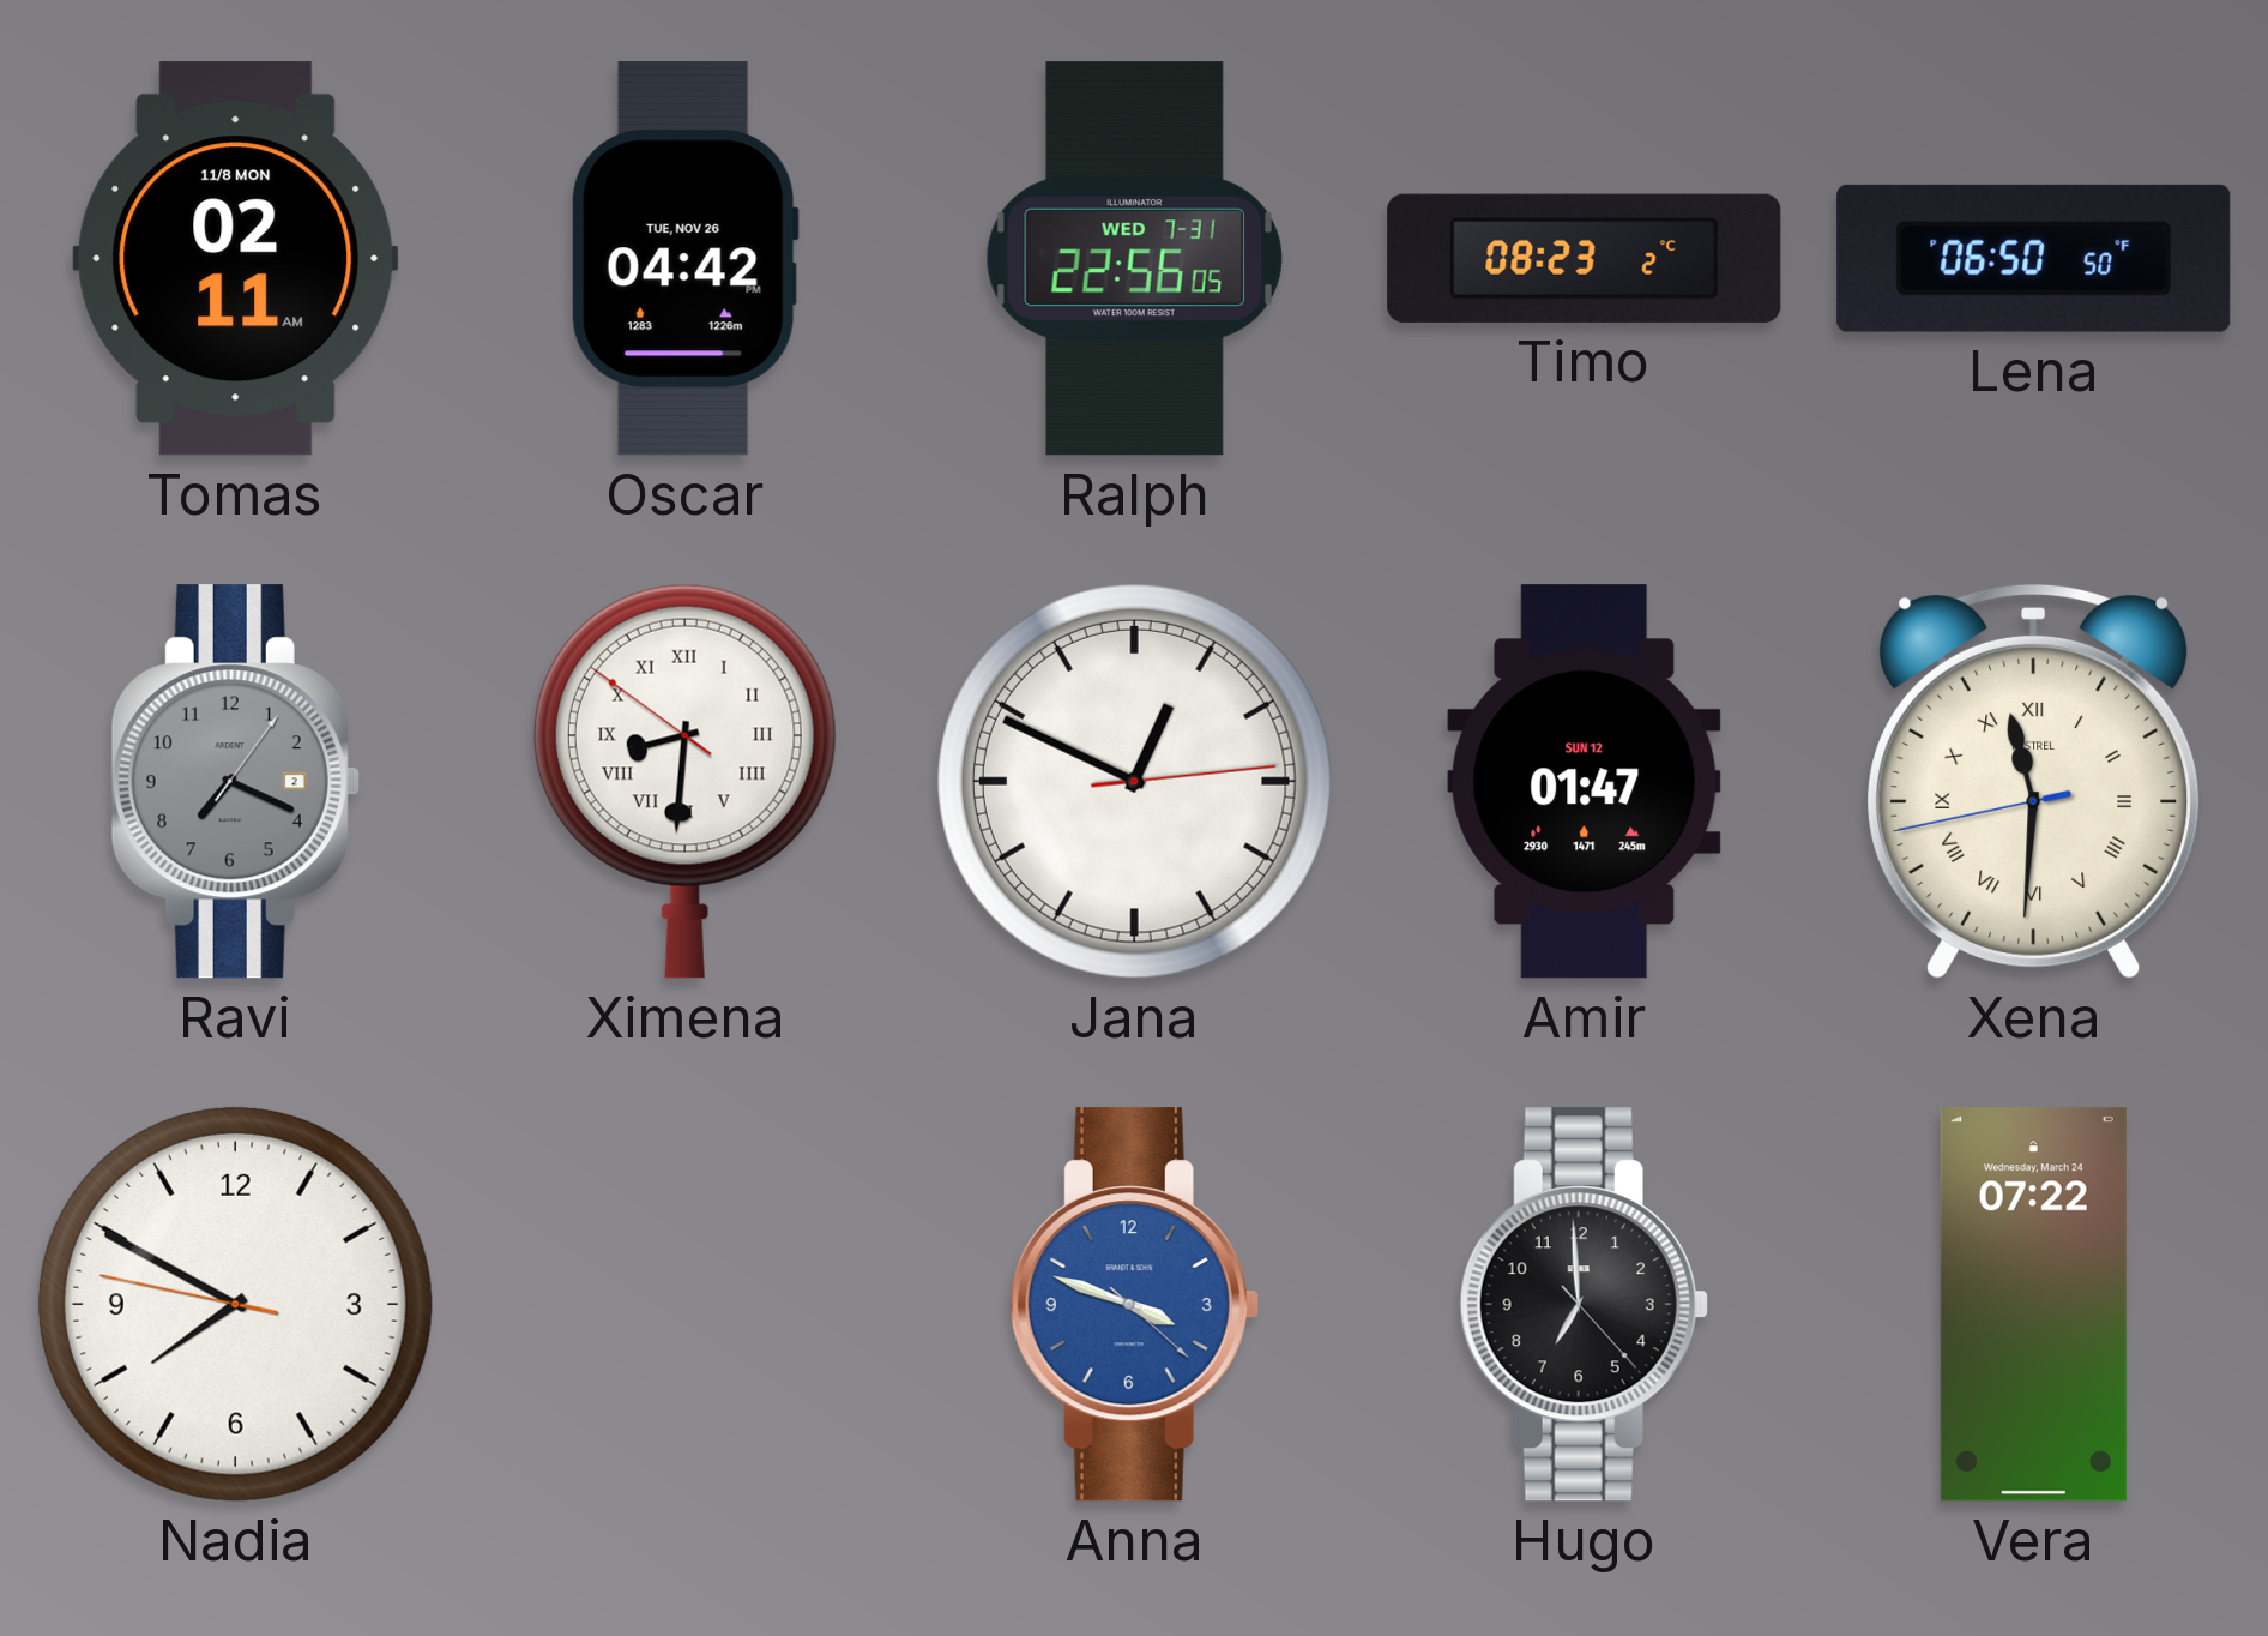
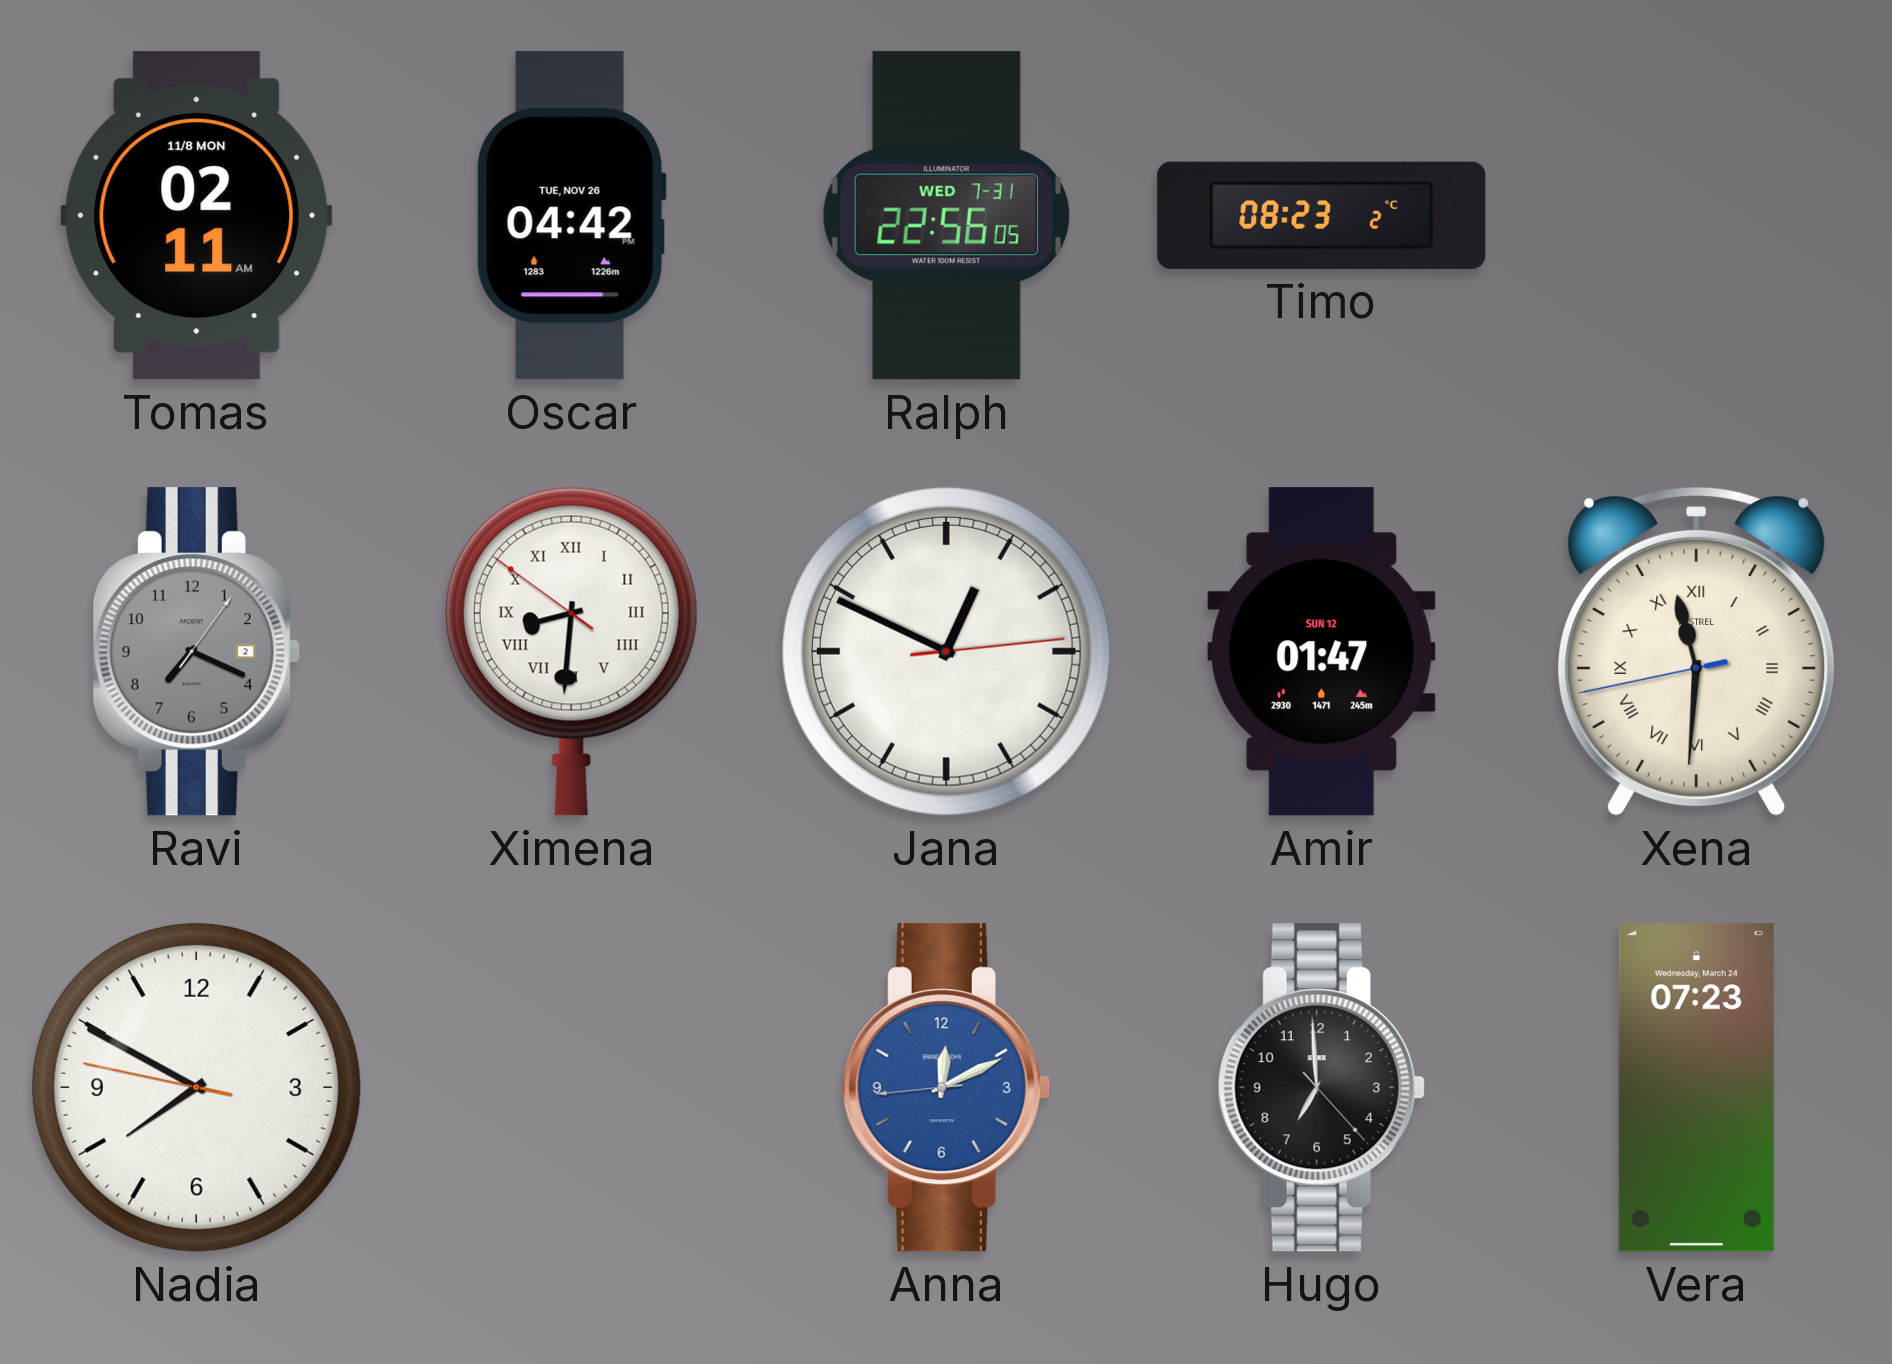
Lena: 06:50 -> none
Anna: 3:48 -> 12:10
Vera: 07:22 -> 07:23
